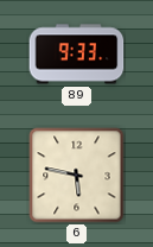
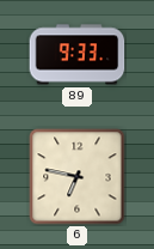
6: 5:47 -> 6:47
